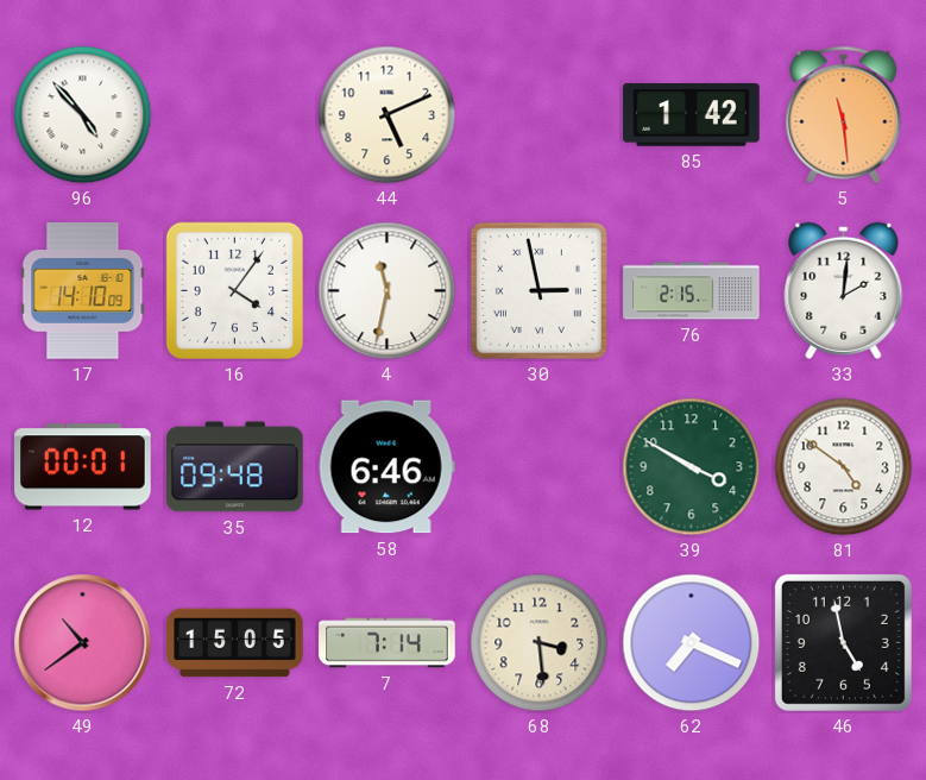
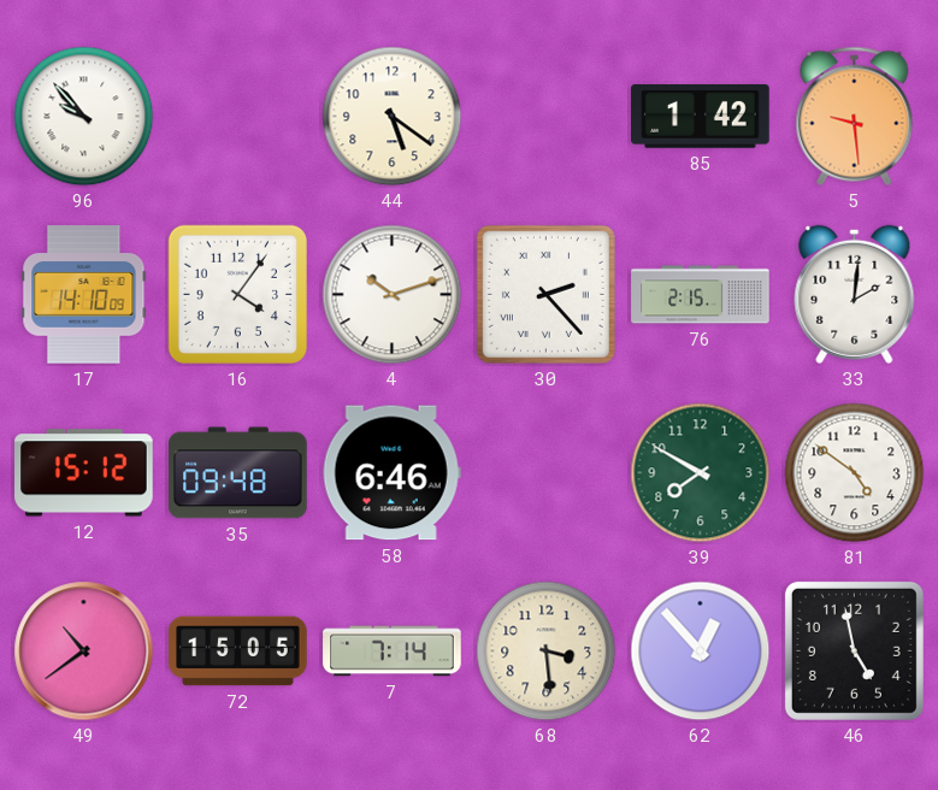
96: 4:53 -> 9:53
44: 5:11 -> 5:21
5: 11:29 -> 9:29
4: 11:32 -> 10:12
30: 2:58 -> 2:23
12: 00:01 -> 15:12
39: 3:50 -> 7:50
62: 7:19 -> 12:53
